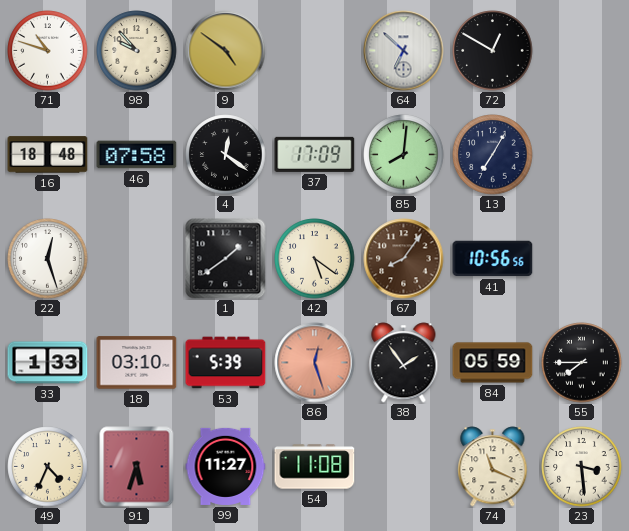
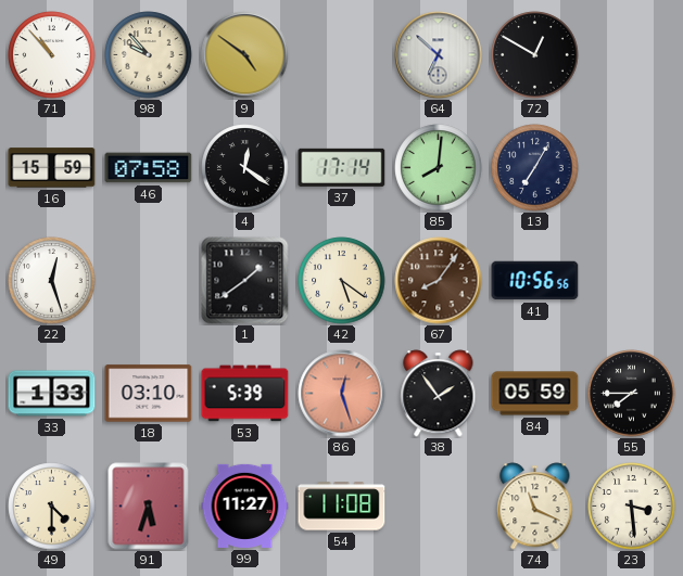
71: 10:48 -> 10:53
16: 18:48 -> 15:59
37: 17:09 -> 17:14
49: 4:34 -> 4:30
